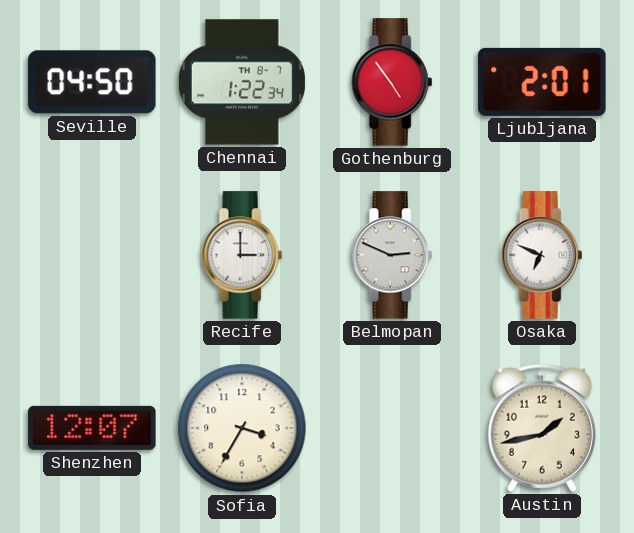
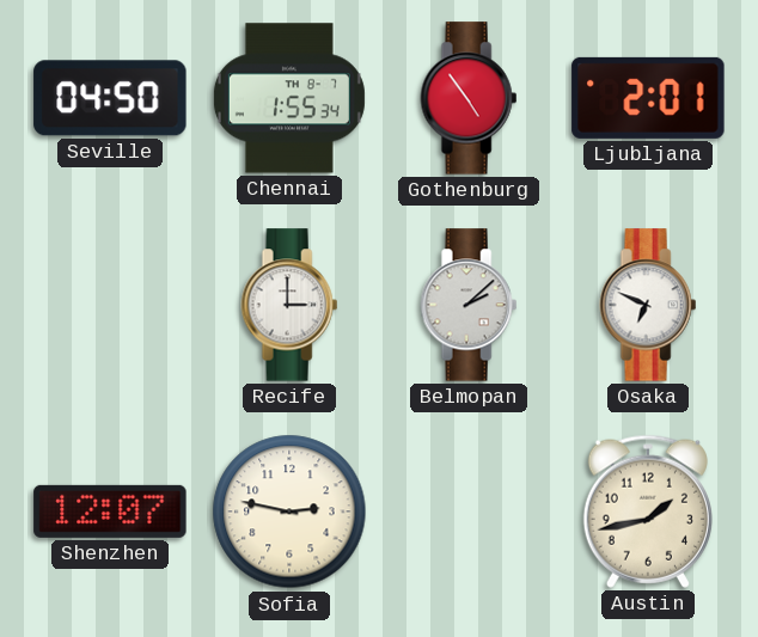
Chennai: 1:22 -> 1:55
Belmopan: 2:49 -> 2:08
Sofia: 3:35 -> 2:47
